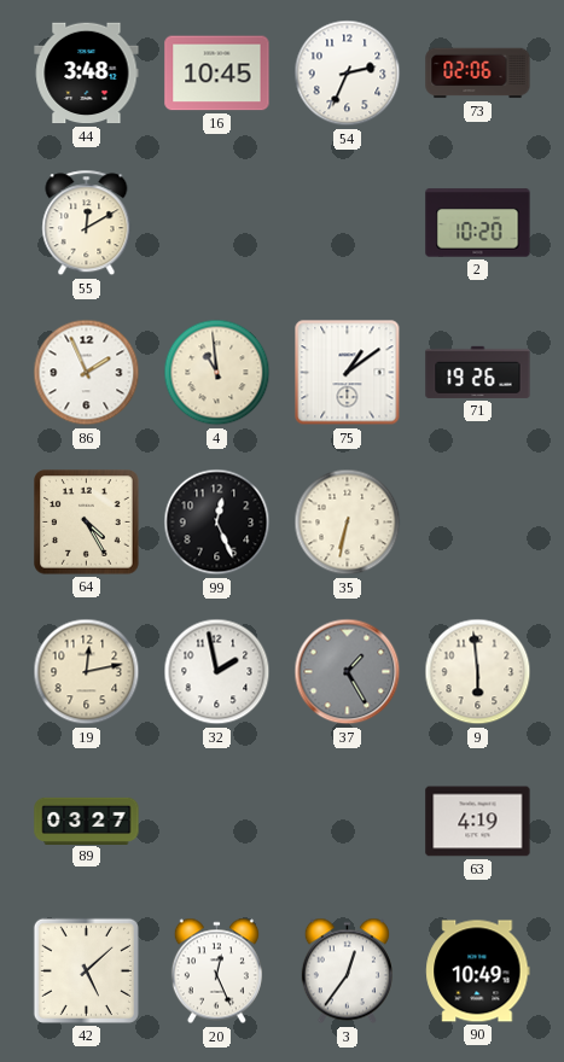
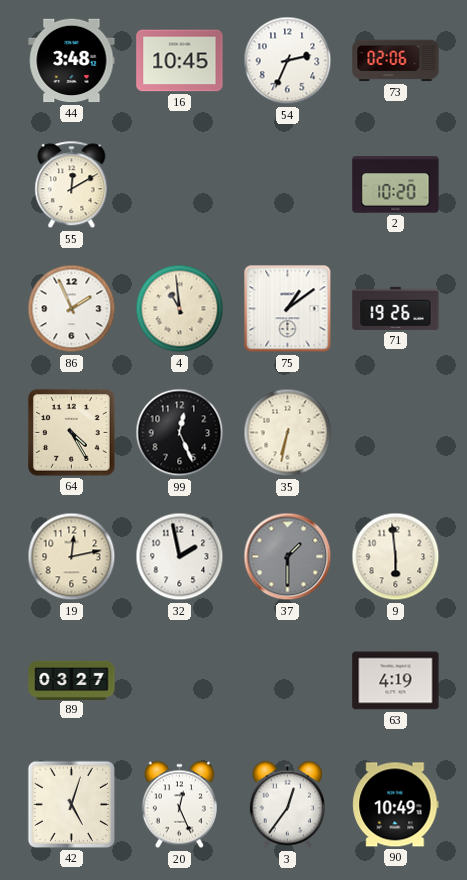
37: 1:25 -> 1:30
42: 5:08 -> 5:03
